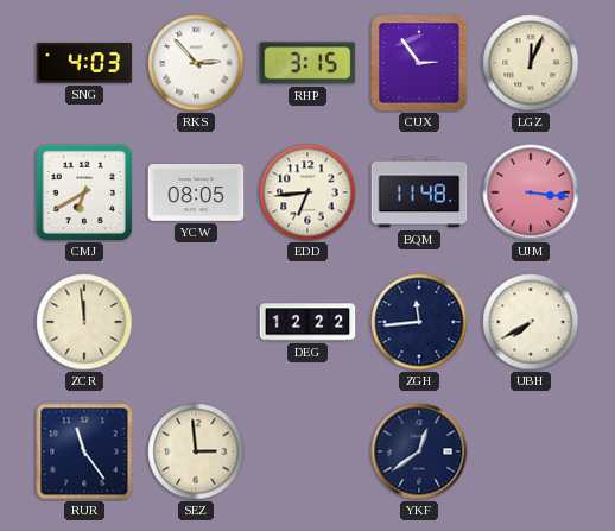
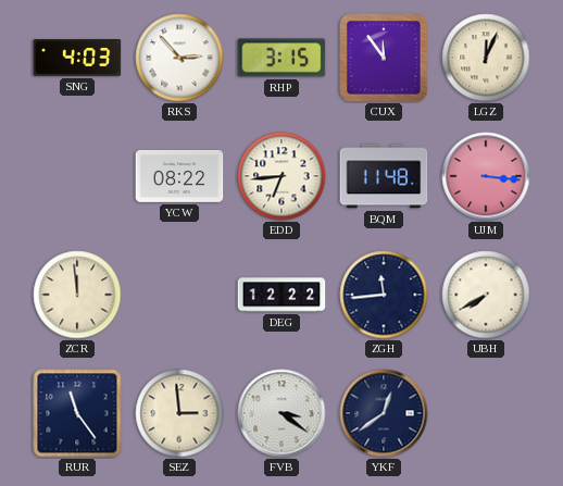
CUX: 2:54 -> 11:54
CMJ: 6:40 -> none
YCW: 08:05 -> 08:22
FVB: none -> 3:21
